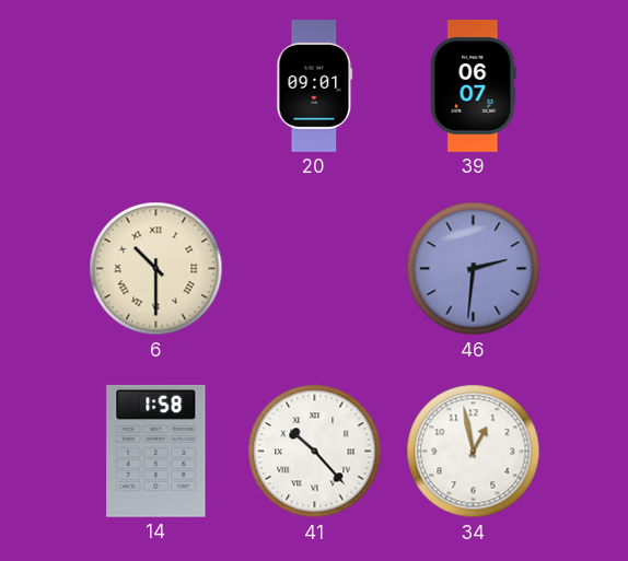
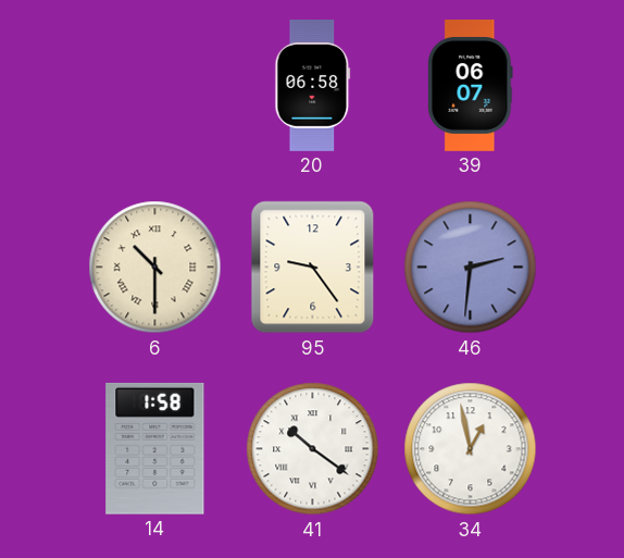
20: 09:01 -> 06:58
95: none -> 9:24
41: 10:23 -> 10:21
